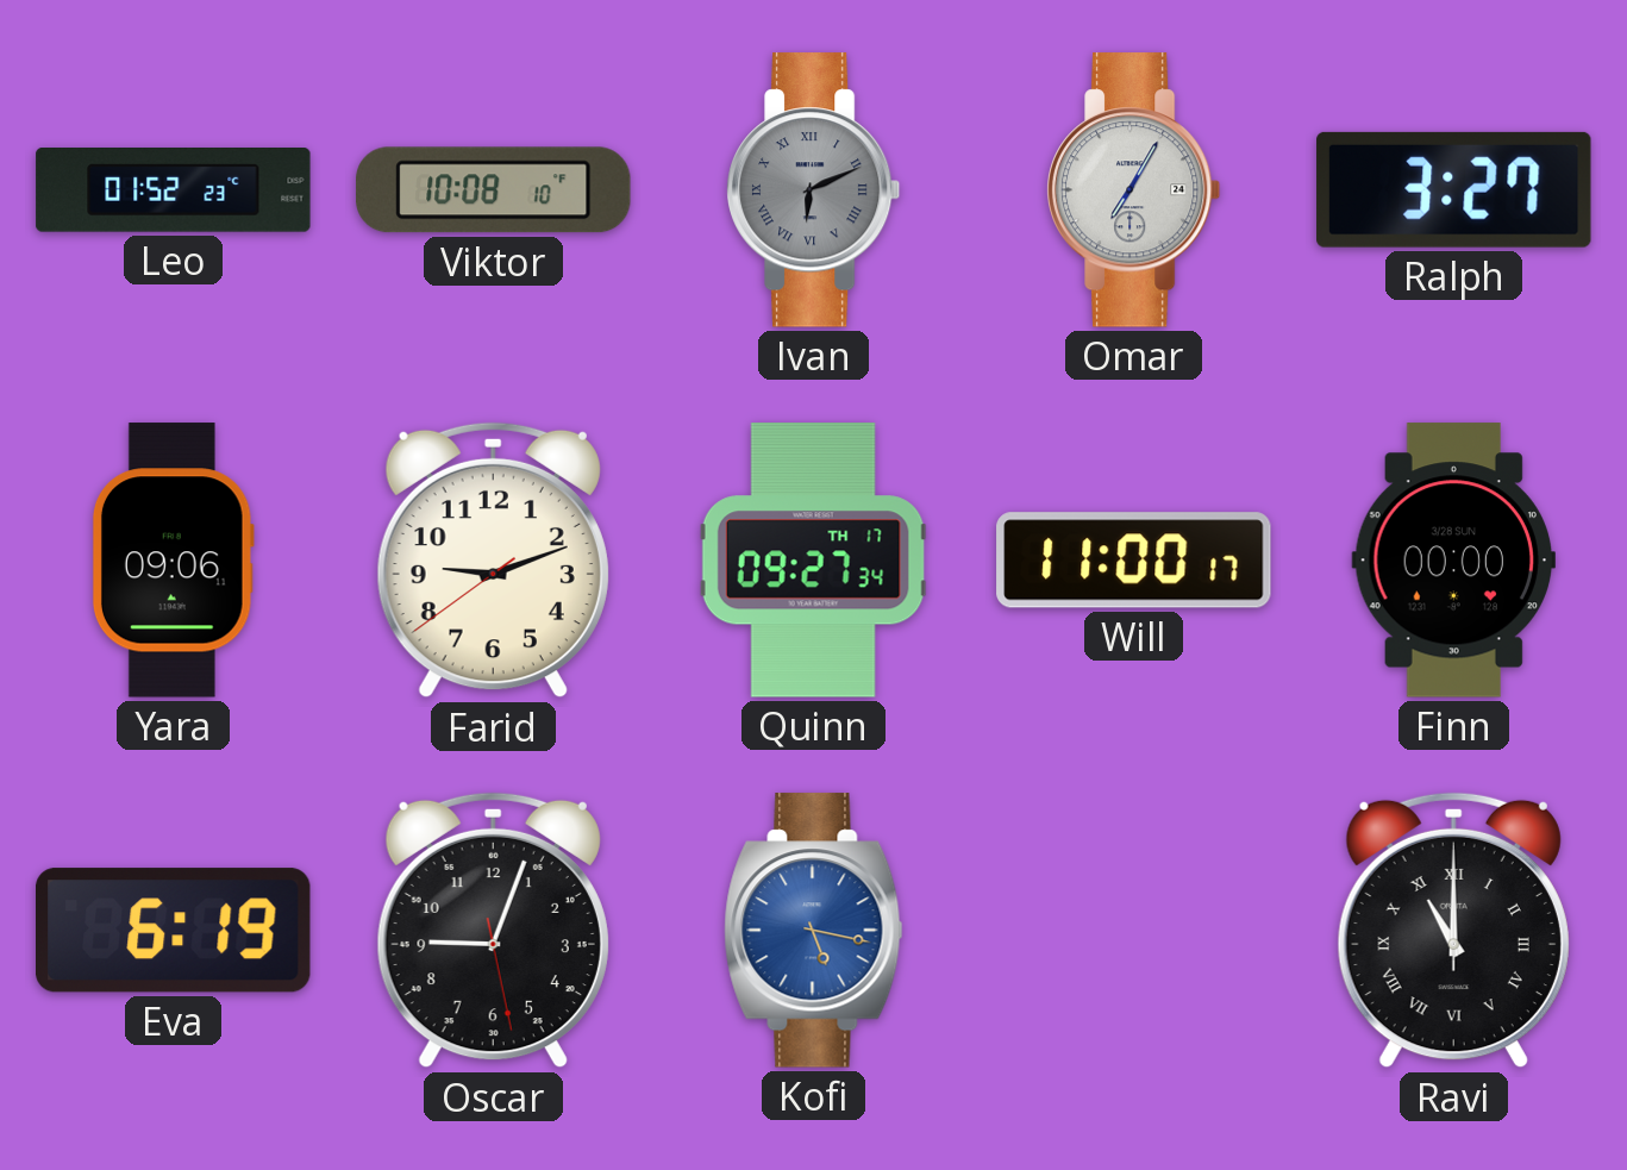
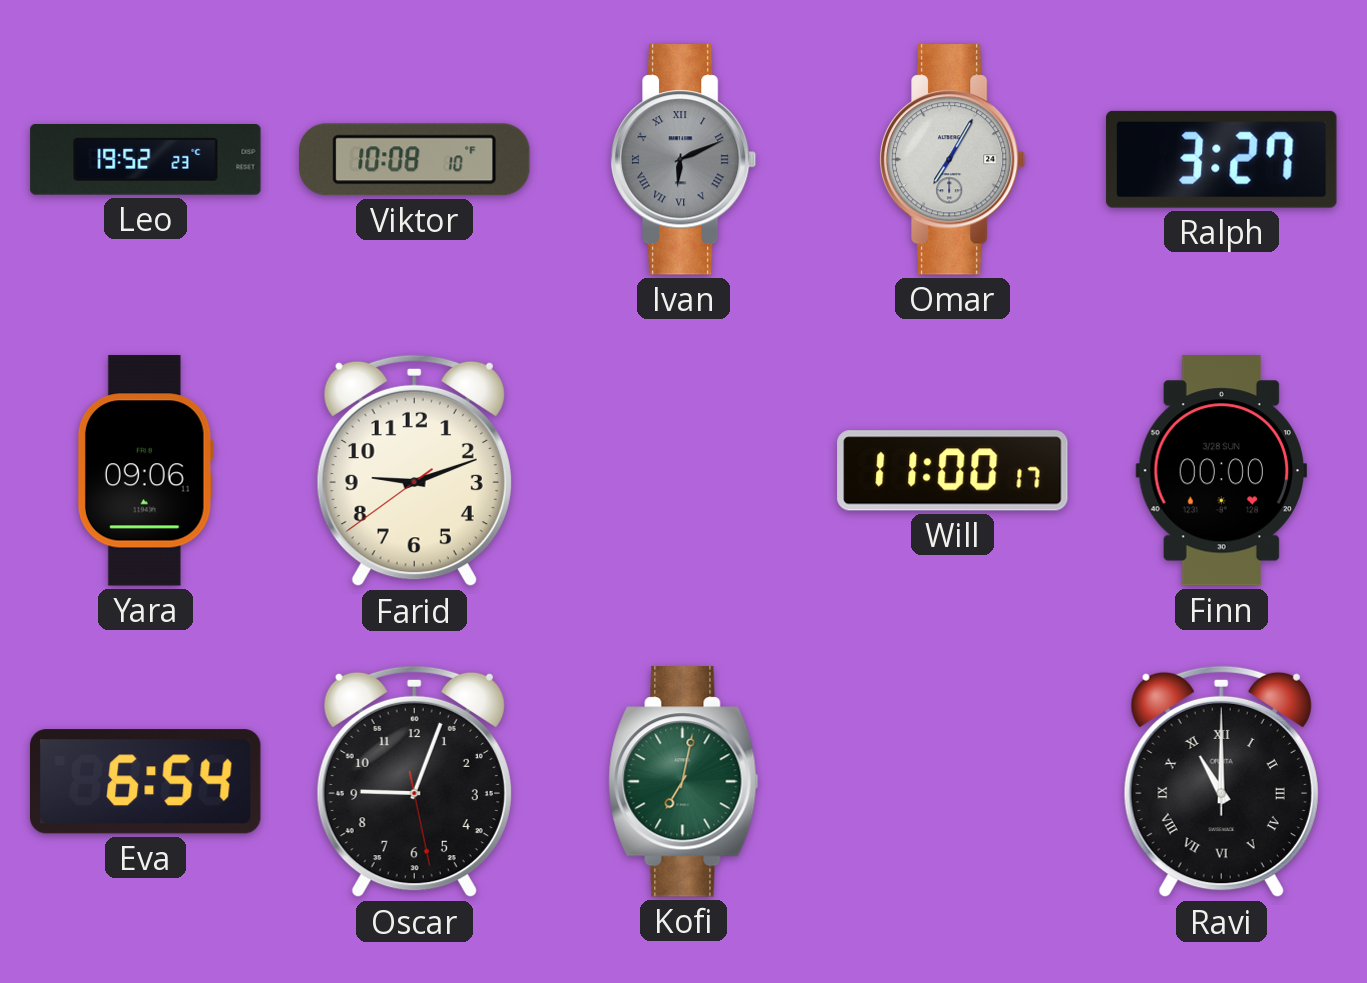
Leo: 01:52 -> 19:52
Quinn: 09:27 -> none
Eva: 6:19 -> 6:54
Kofi: 5:17 -> 7:02
Kofi dial: blue -> green
